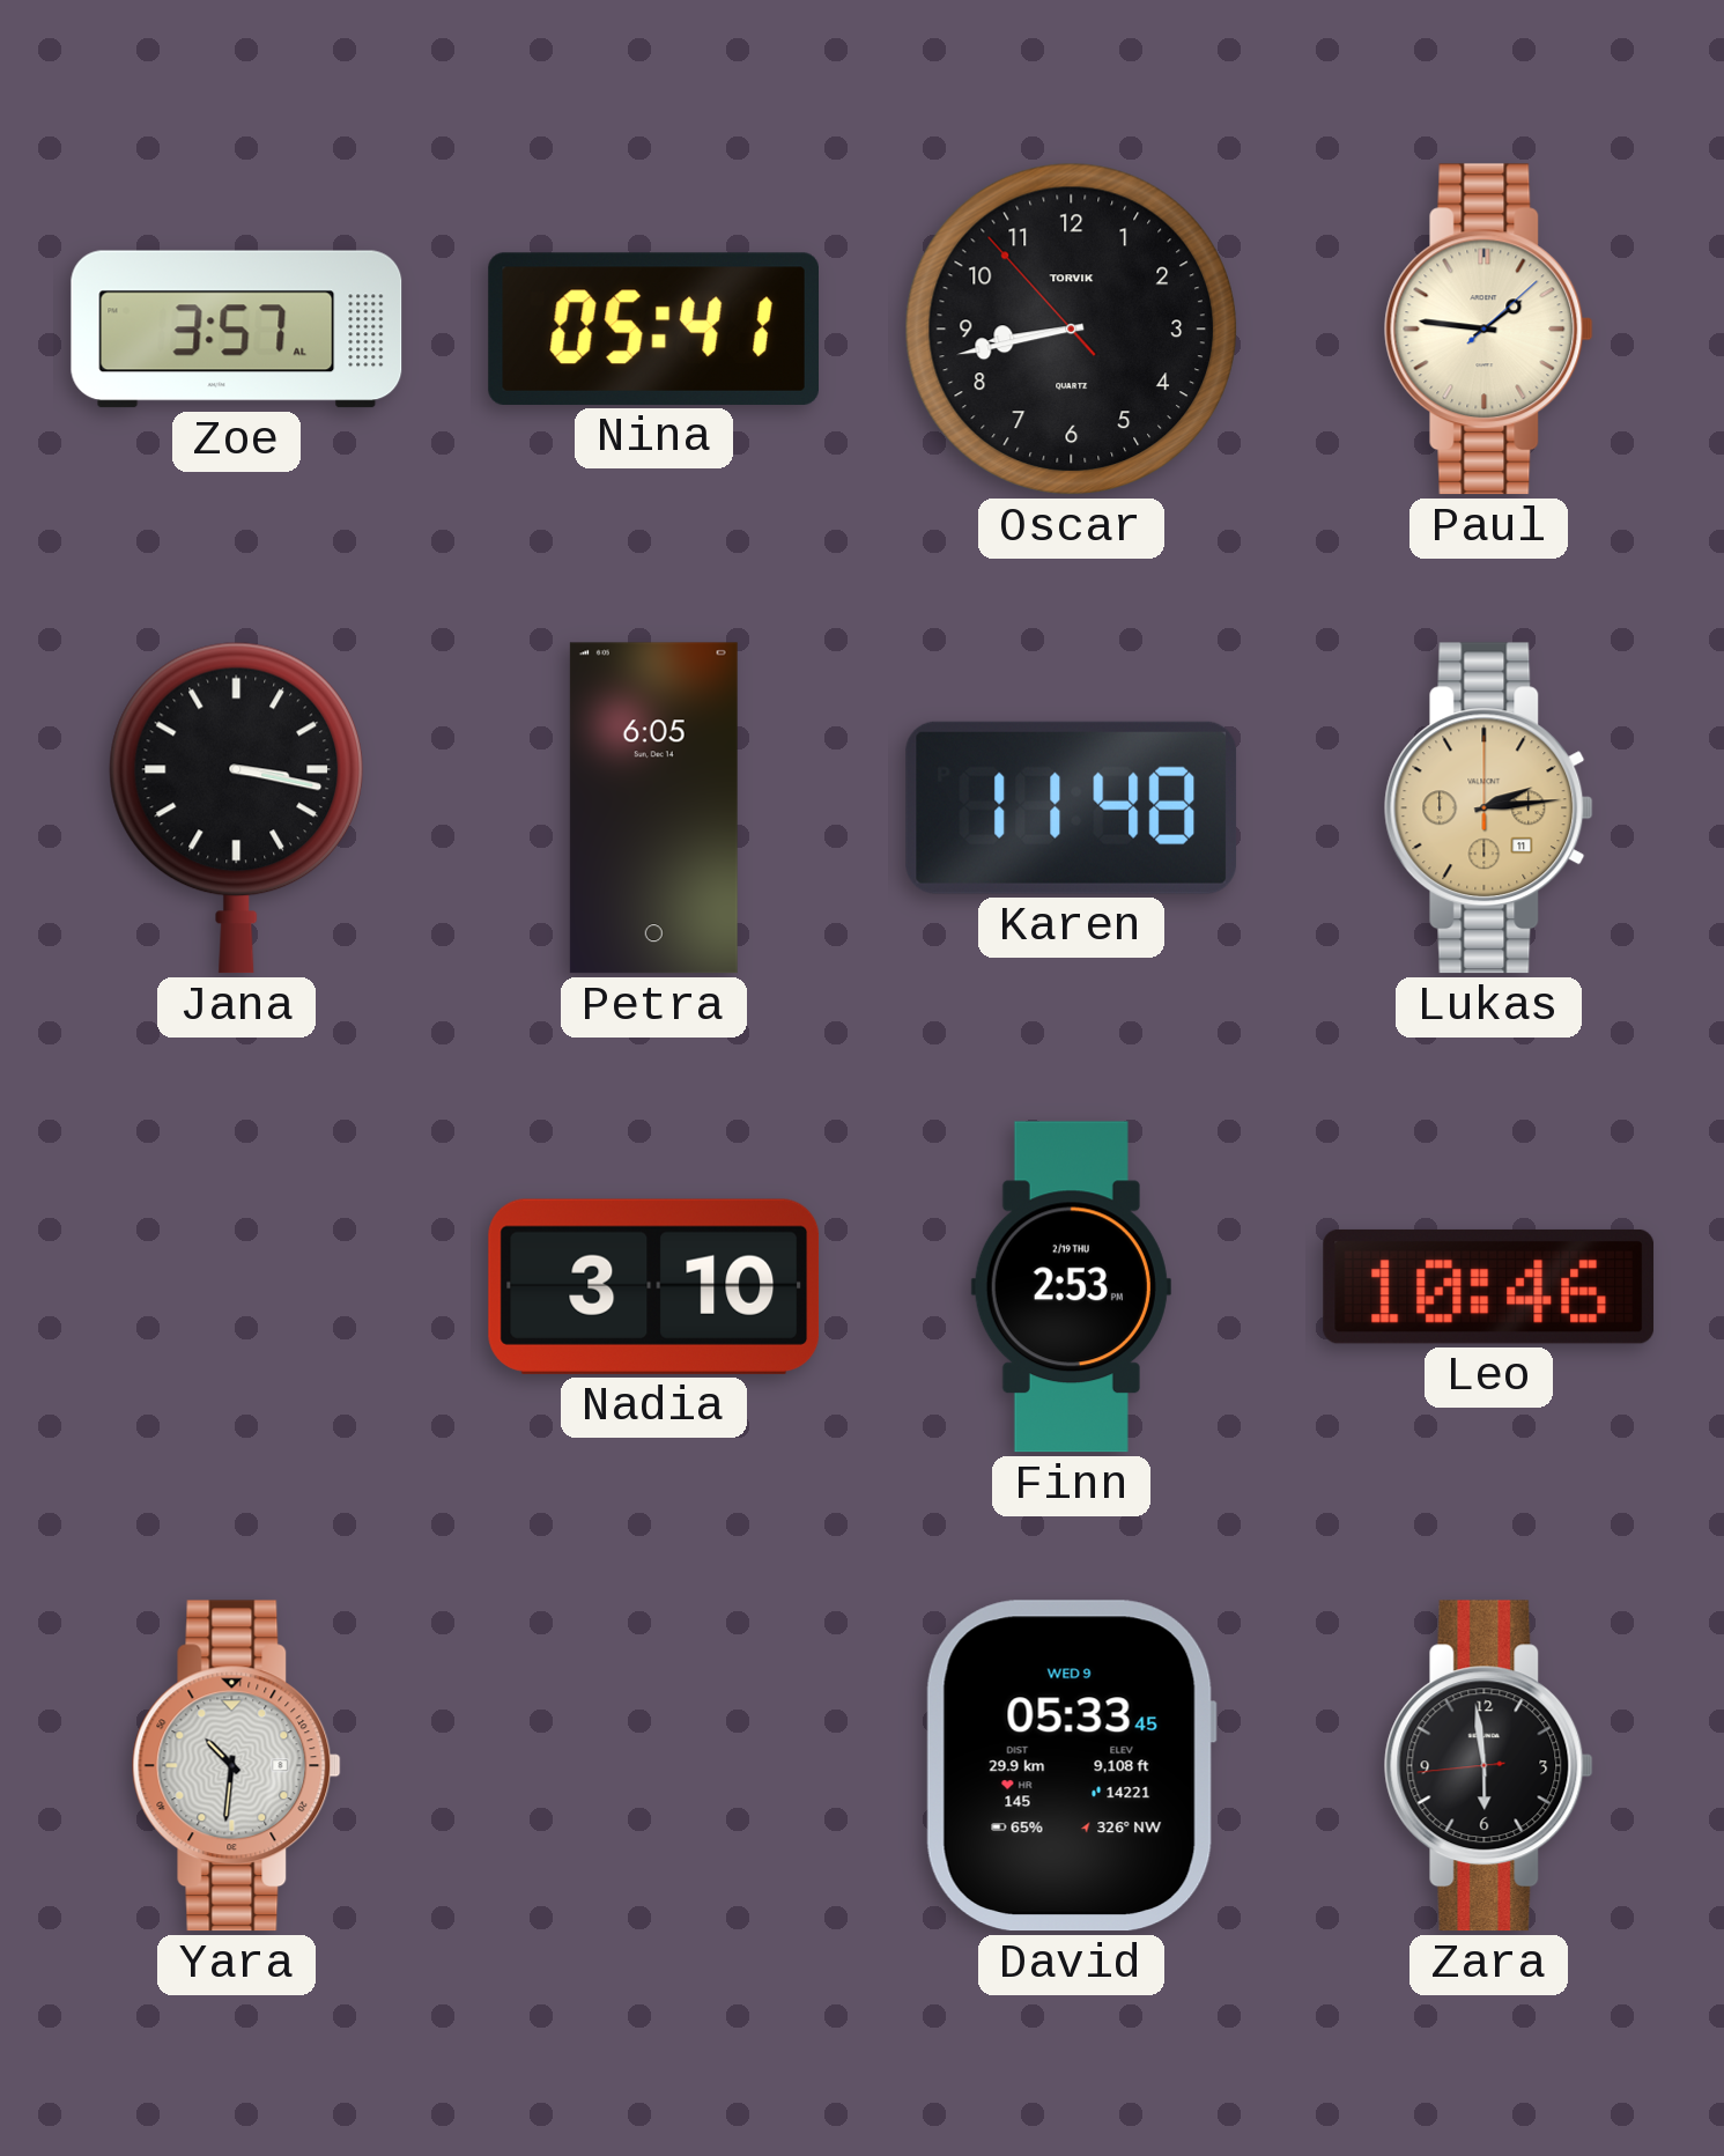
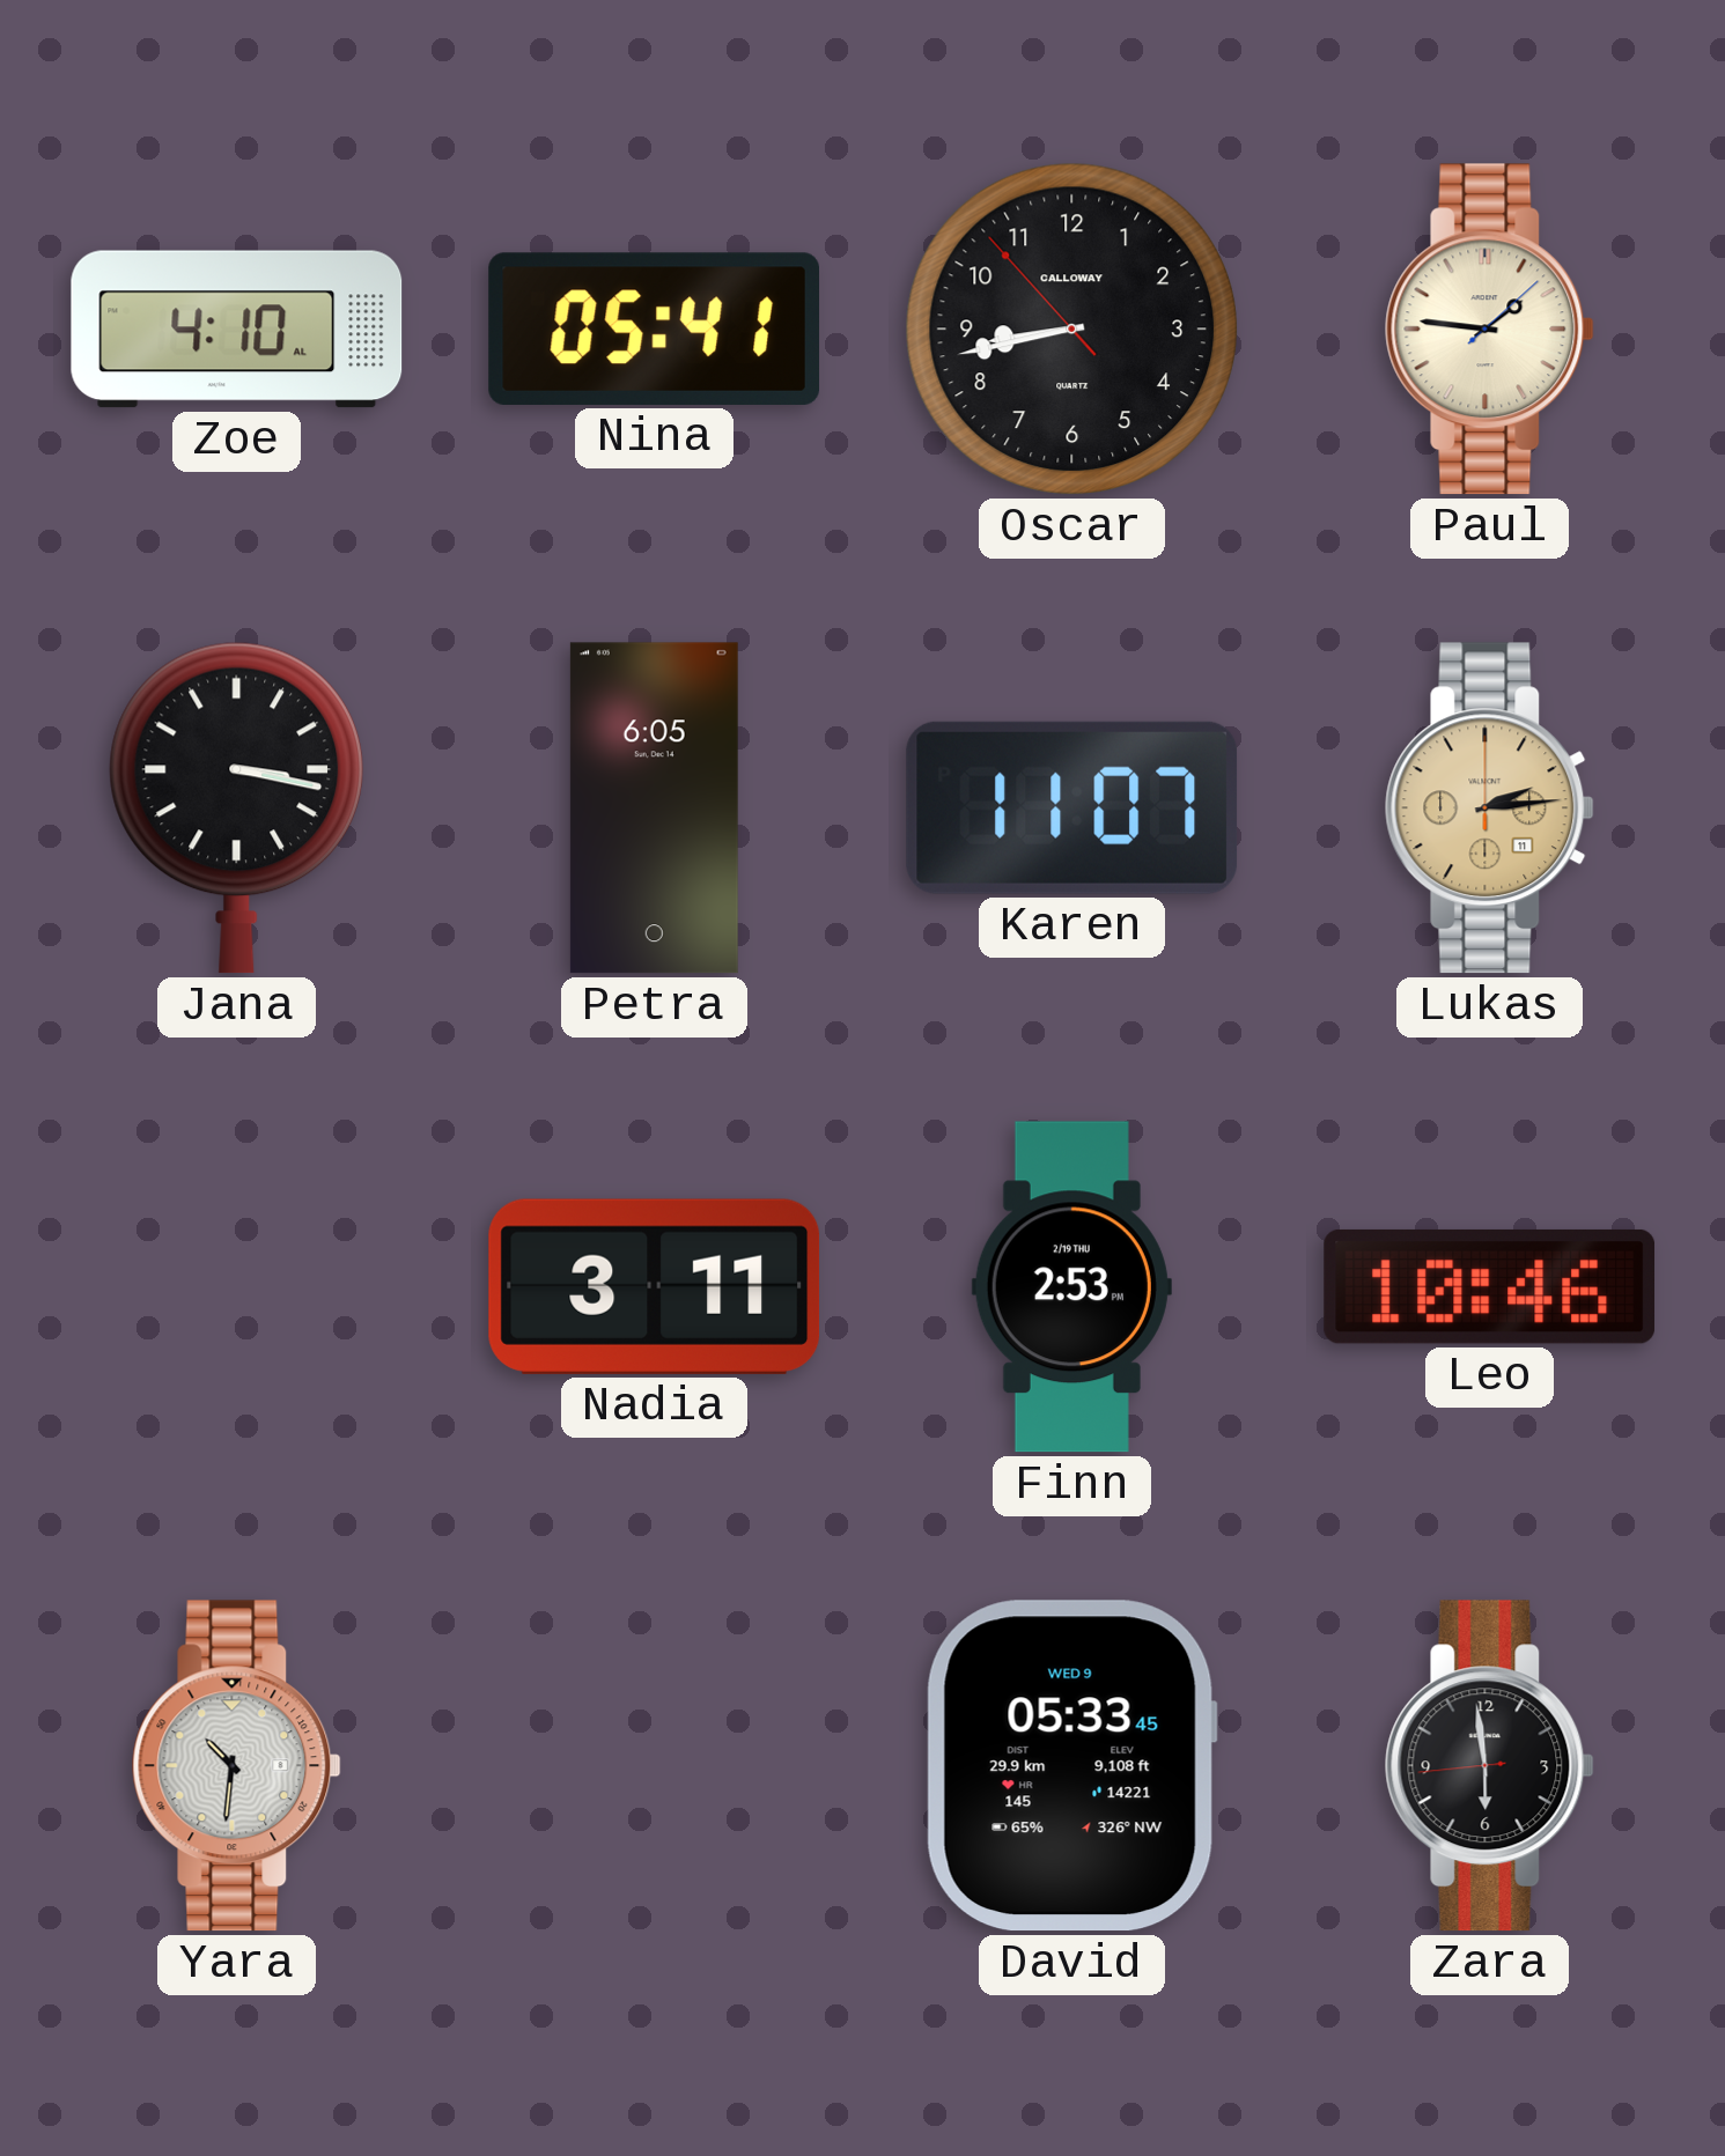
Zoe: 3:57 -> 4:10
Oscar brand: TORVIK -> CALLOWAY
Karen: 11:48 -> 11:07
Nadia: 3:10 -> 3:11
